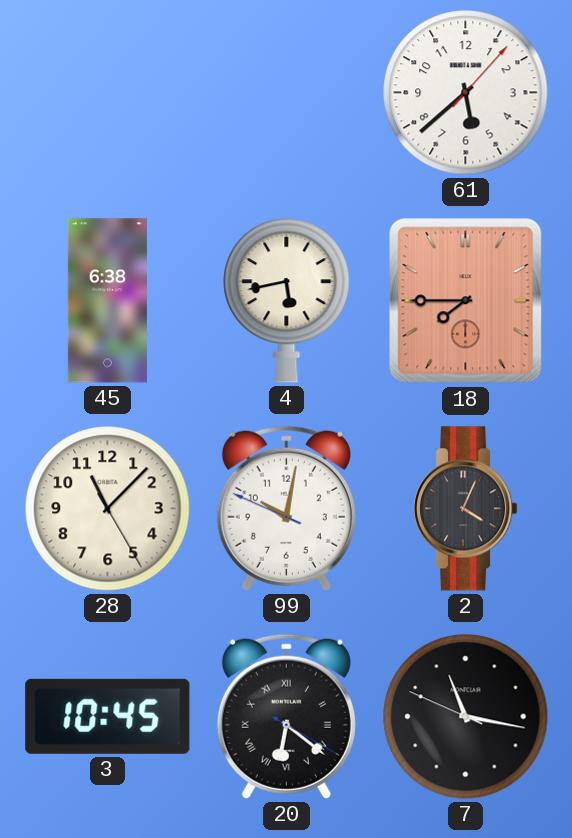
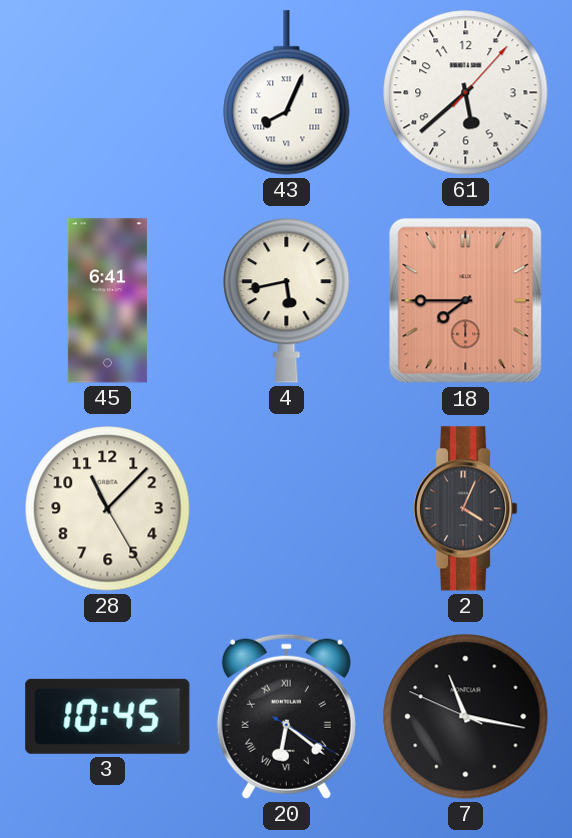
43: none -> 8:04
45: 6:38 -> 6:41
99: 10:01 -> none
